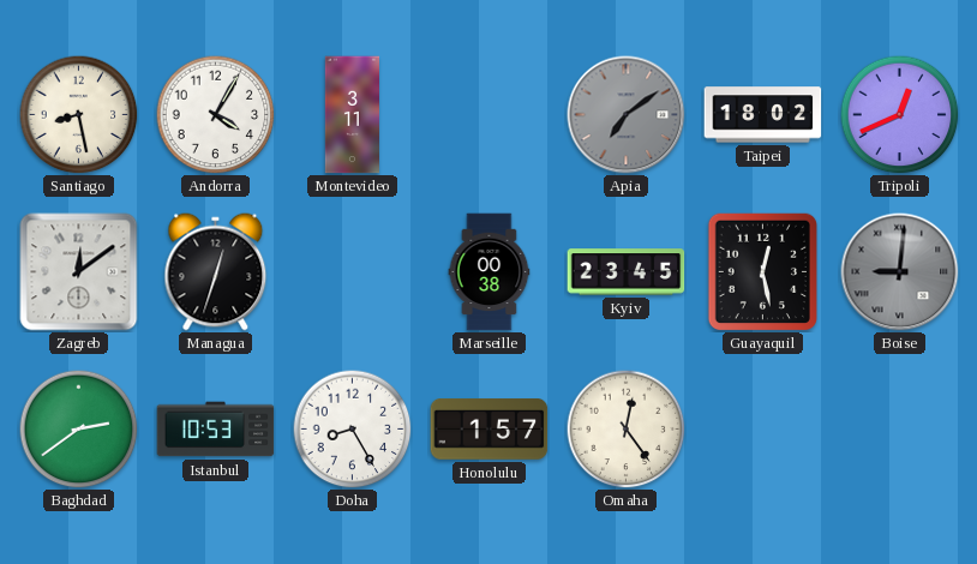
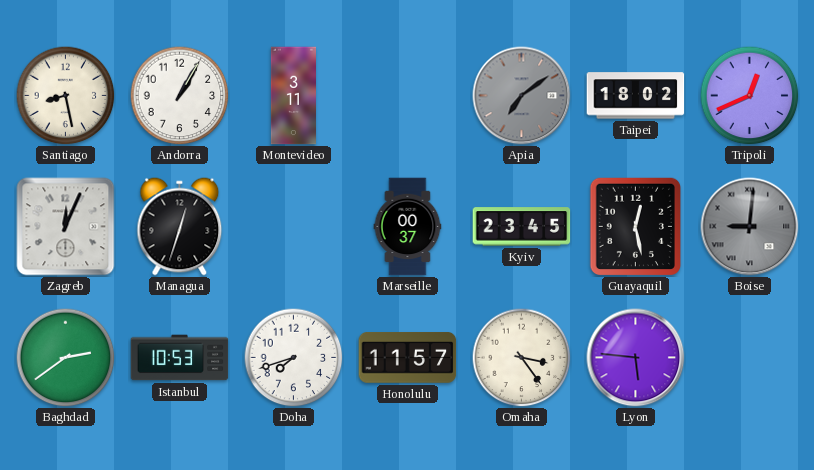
Andorra: 4:05 -> 1:05
Zagreb: 12:09 -> 12:04
Marseille: 00:38 -> 00:37
Doha: 8:25 -> 7:42
Honolulu: 1:57 -> 11:57
Omaha: 12:24 -> 3:24
Lyon: none -> 5:46
